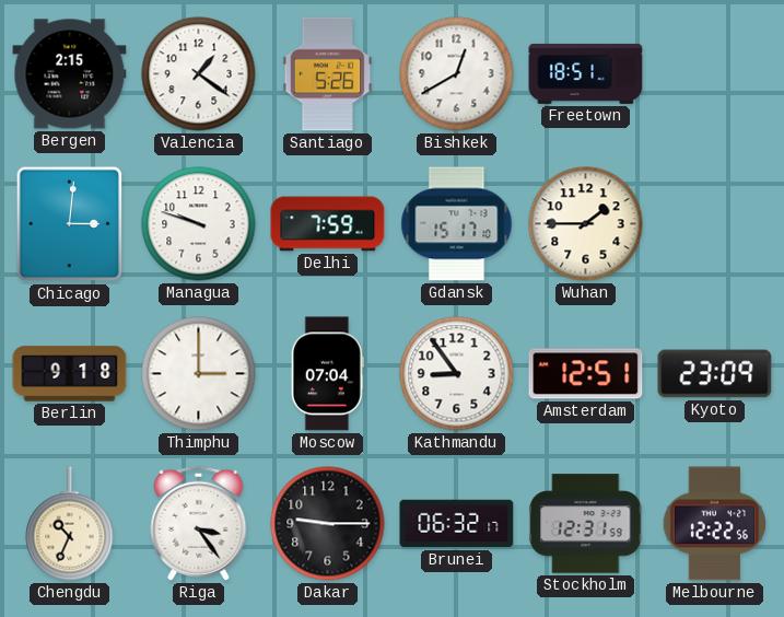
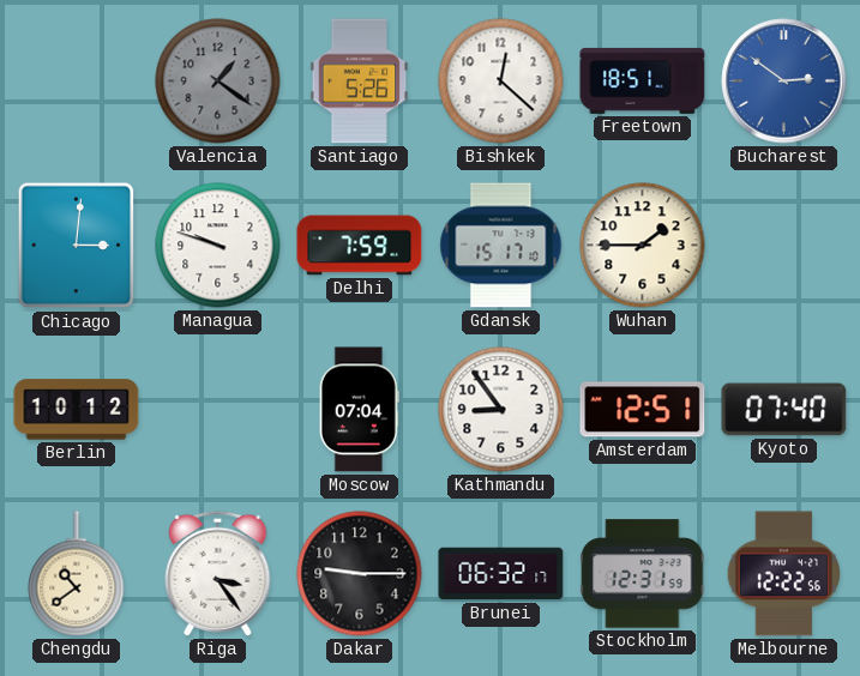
Bergen: 2:15 -> none
Valencia dial: white -> grey
Bishkek: 12:40 -> 12:22
Bucharest: none -> 2:51
Berlin: 9:18 -> 10:12
Thimphu: 3:00 -> none
Kyoto: 23:09 -> 07:40
Chengdu: 10:34 -> 10:39
